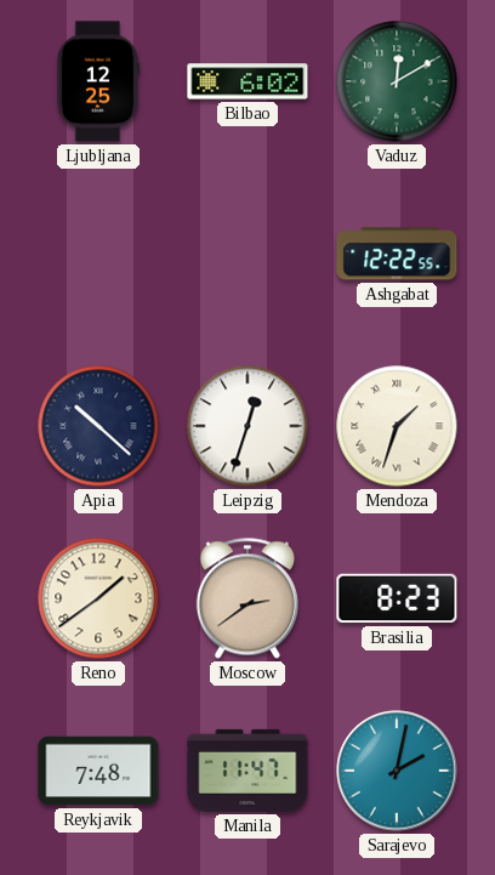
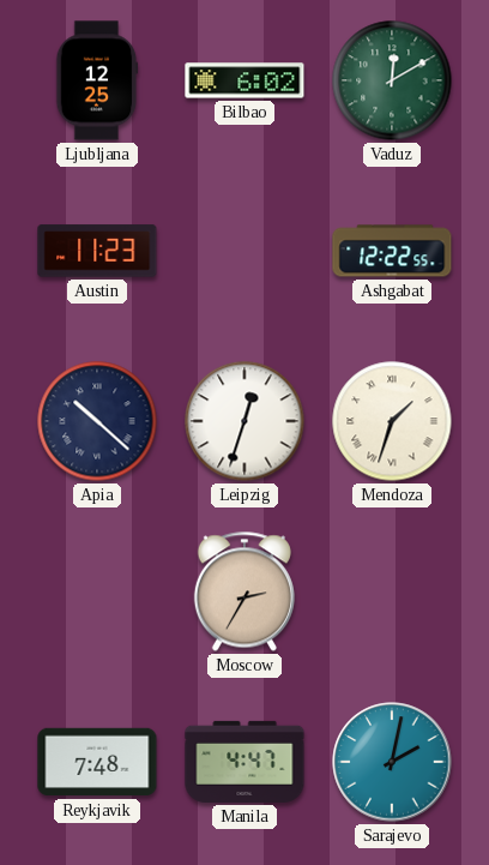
Austin: none -> 11:23
Reno: 1:39 -> none
Moscow: 2:39 -> 2:35
Brasilia: 8:23 -> none
Manila: 11:47 -> 4:47
